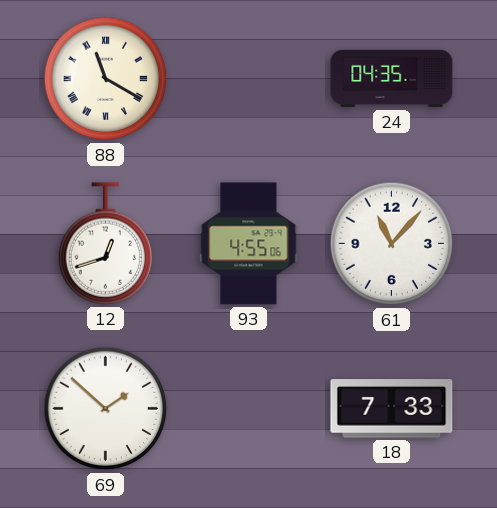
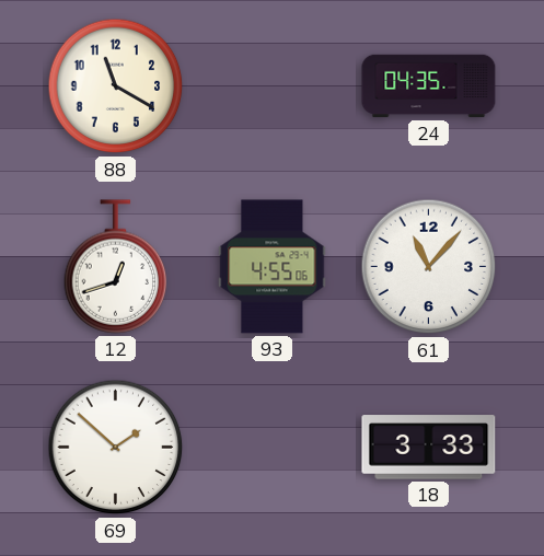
88 numerals: Roman -> Arabic
18: 7:33 -> 3:33
